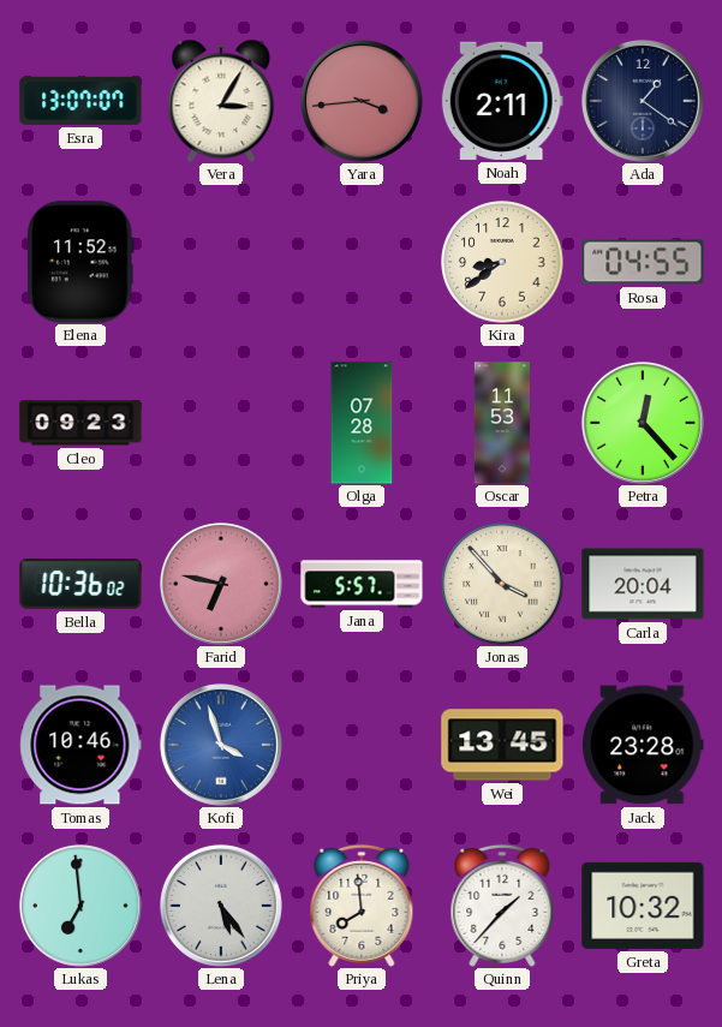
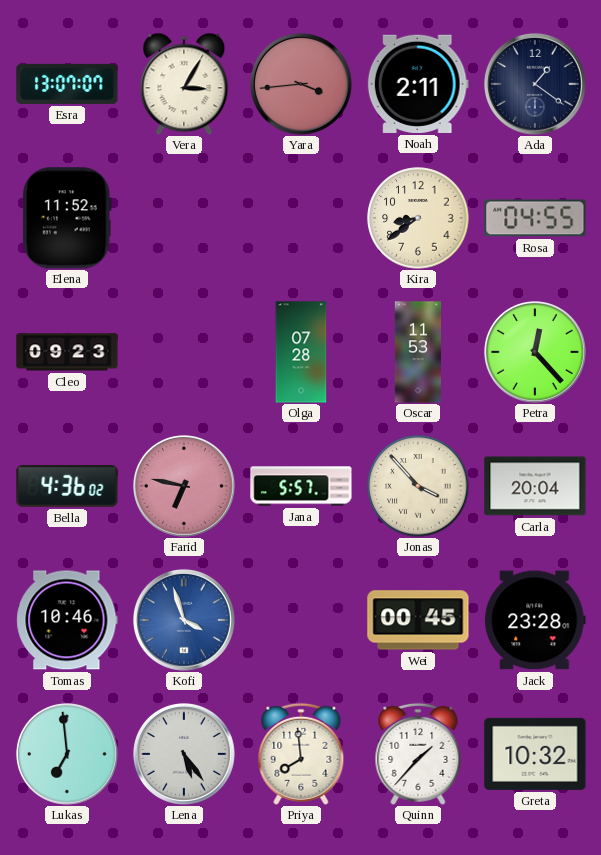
Bella: 10:36 -> 4:36
Wei: 13:45 -> 00:45
